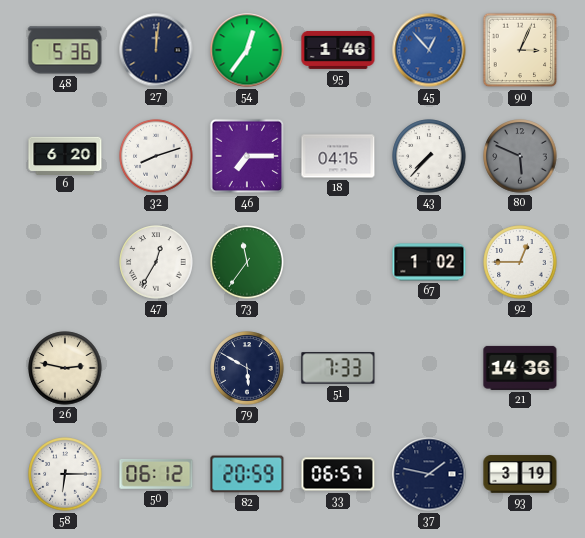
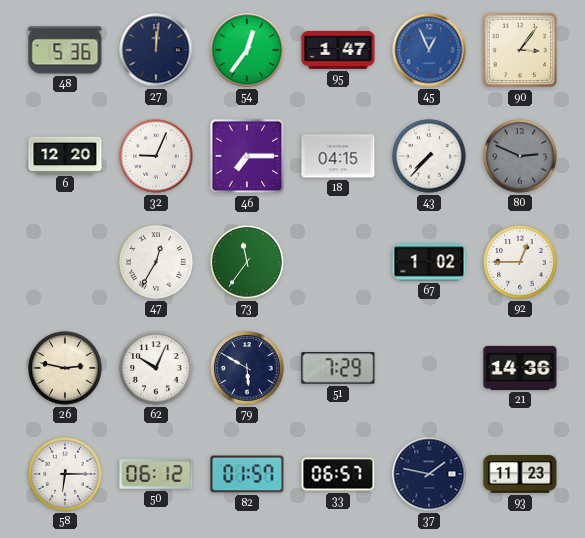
95: 1:46 -> 1:47
45: 12:53 -> 12:56
90: 3:04 -> 3:06
6: 6:20 -> 12:20
32: 8:12 -> 9:04
80: 5:49 -> 2:49
62: none -> 10:04
51: 7:33 -> 7:29
82: 20:59 -> 01:57
93: 3:19 -> 11:23
